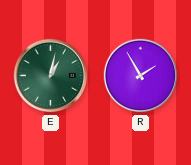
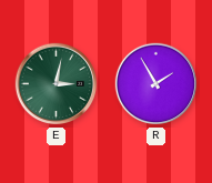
E: 1:02 -> 3:02
